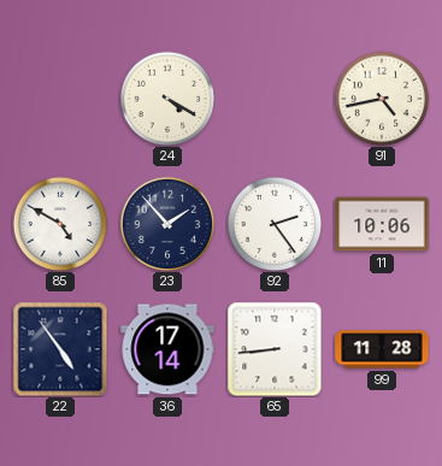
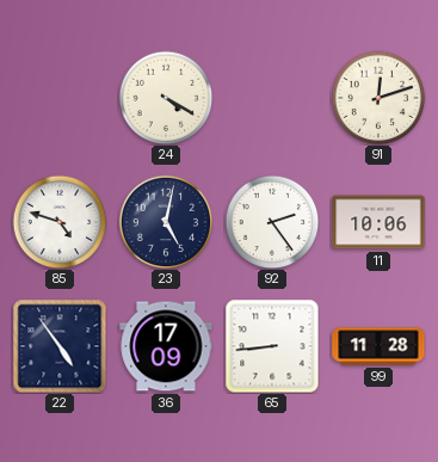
91: 4:43 -> 12:12
85: 4:50 -> 4:48
23: 1:53 -> 5:02
36: 17:14 -> 17:09
